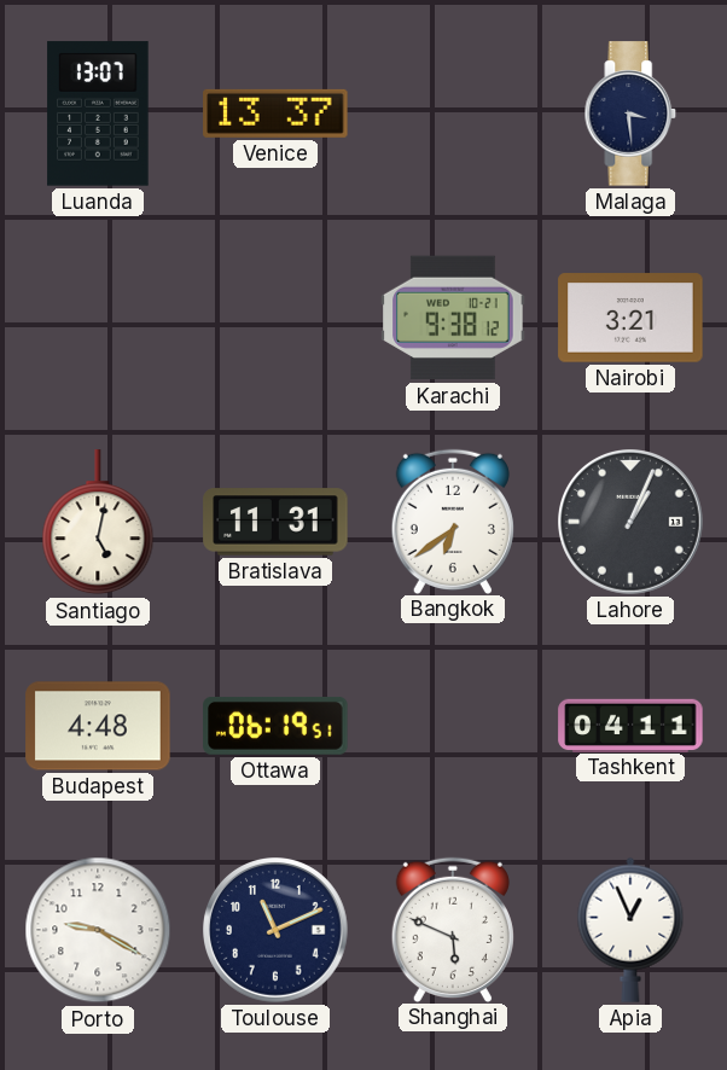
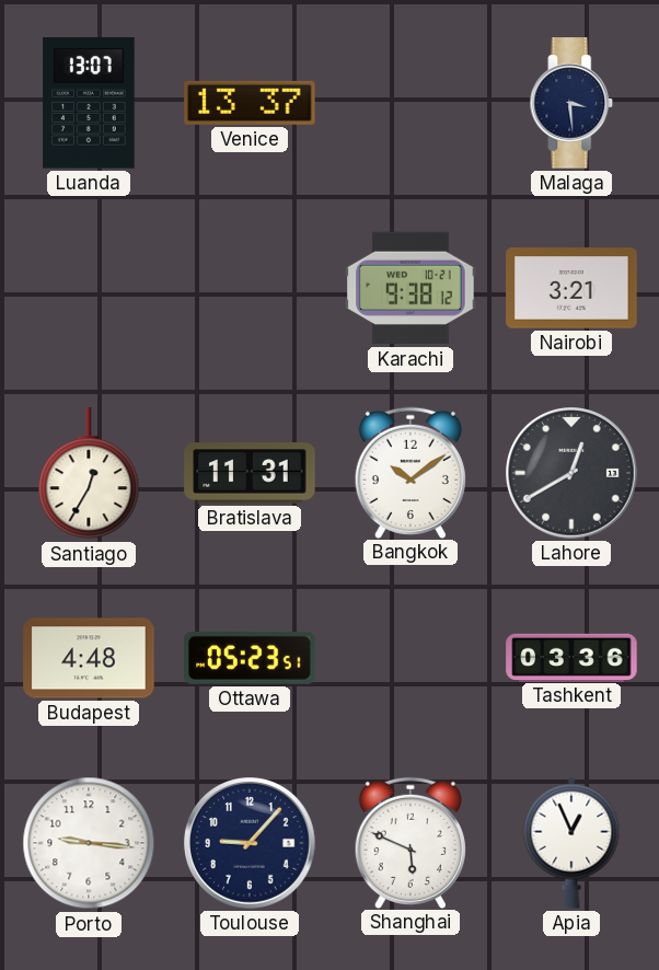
Santiago: 5:02 -> 12:35
Bangkok: 6:39 -> 10:09
Lahore: 1:04 -> 12:40
Ottawa: 06:19 -> 05:23
Tashkent: 04:11 -> 03:36
Porto: 9:20 -> 9:16
Toulouse: 11:11 -> 9:07
